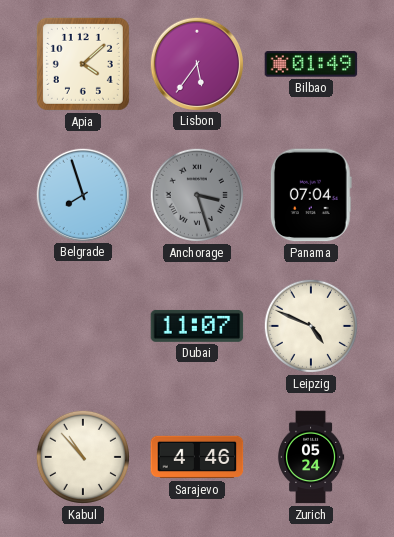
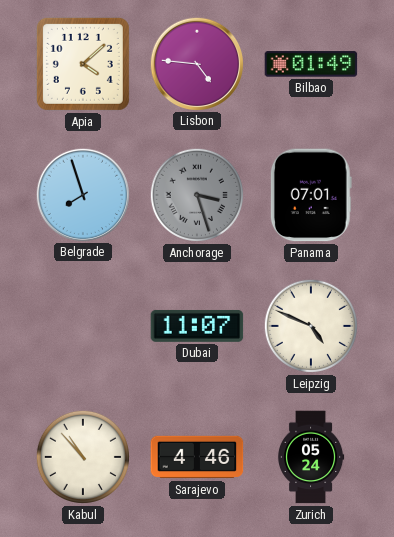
Lisbon: 5:36 -> 4:46
Panama: 07:04 -> 07:01
